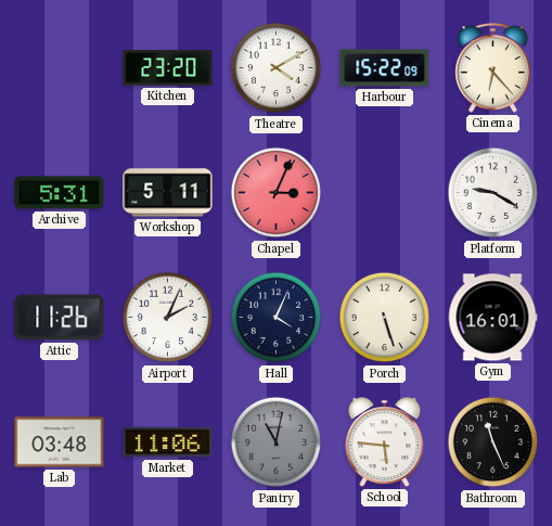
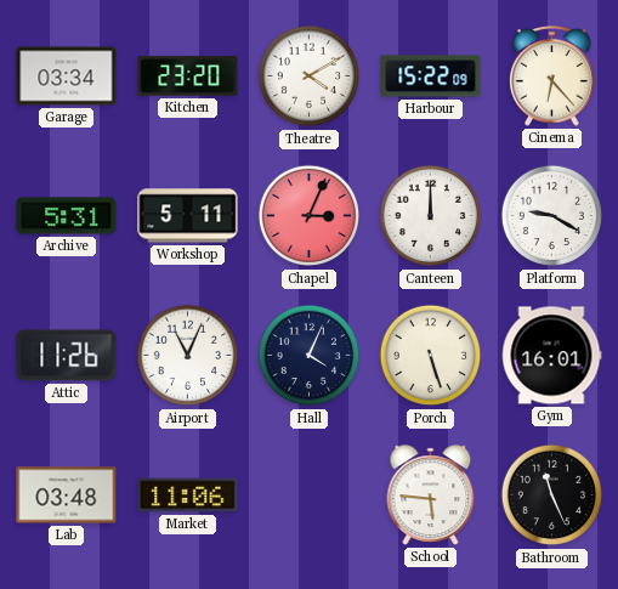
Garage: none -> 03:34
Canteen: none -> 12:00
Airport: 2:04 -> 11:04
Pantry: 11:02 -> none
